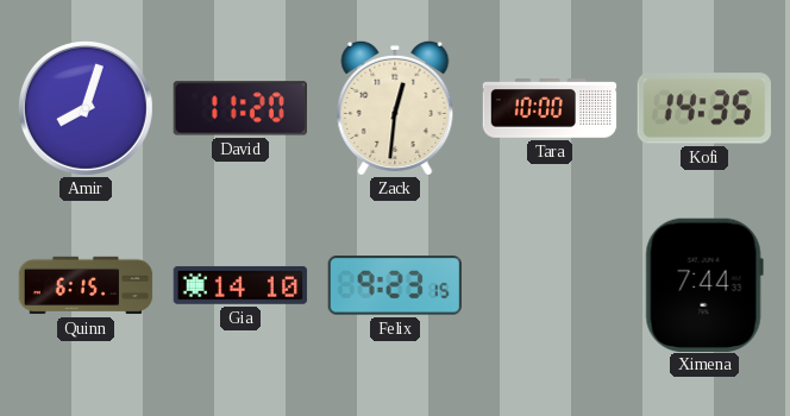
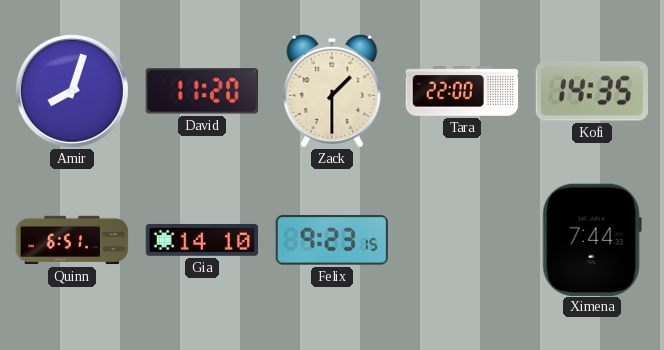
Zack: 12:31 -> 1:30
Tara: 10:00 -> 22:00
Quinn: 6:15 -> 6:51
